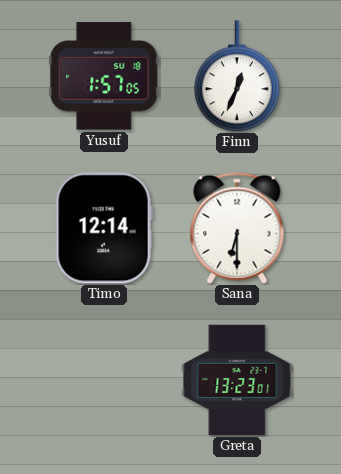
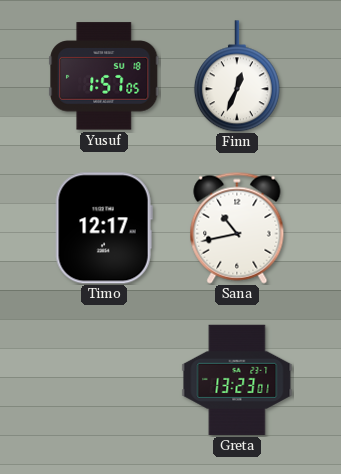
Timo: 12:14 -> 12:17
Sana: 6:30 -> 10:43
